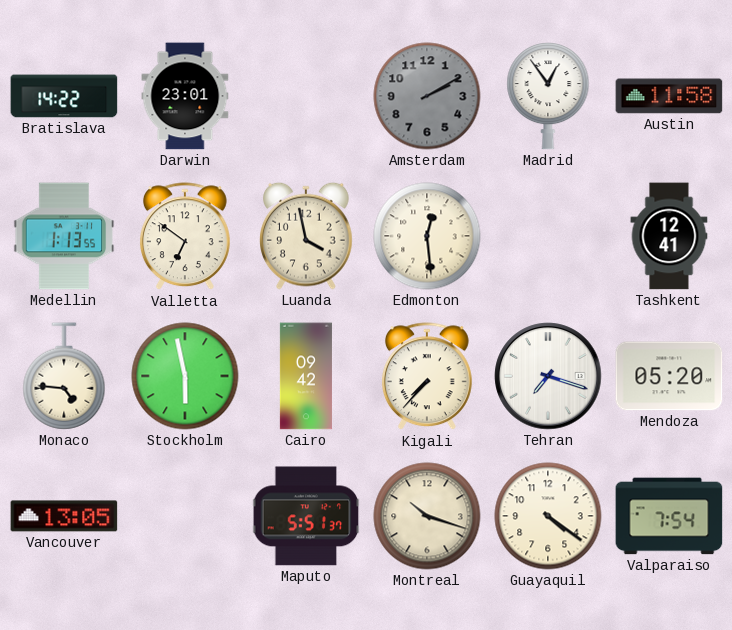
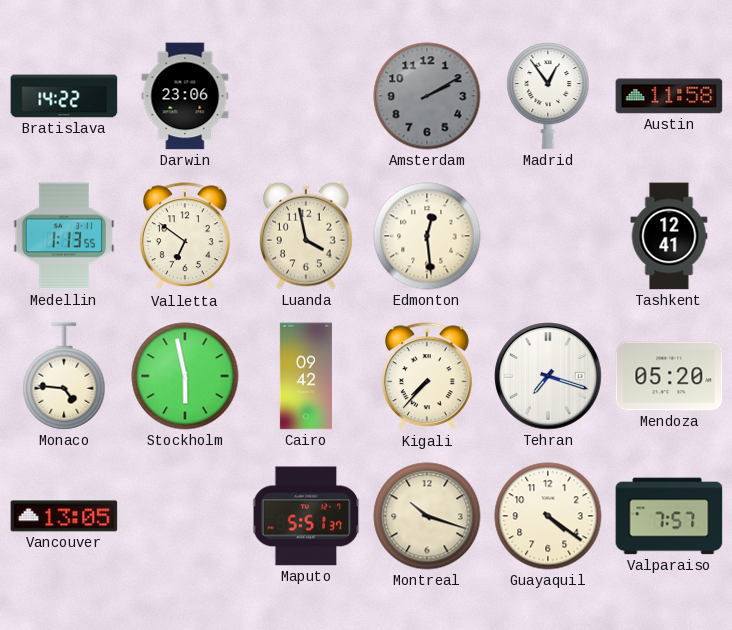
Darwin: 23:01 -> 23:06
Valparaiso: 7:54 -> 7:57
